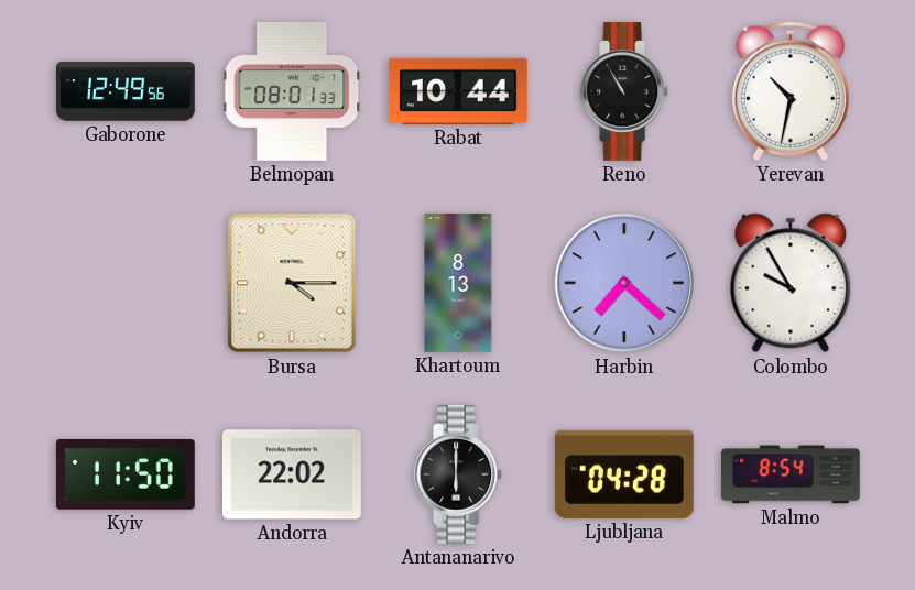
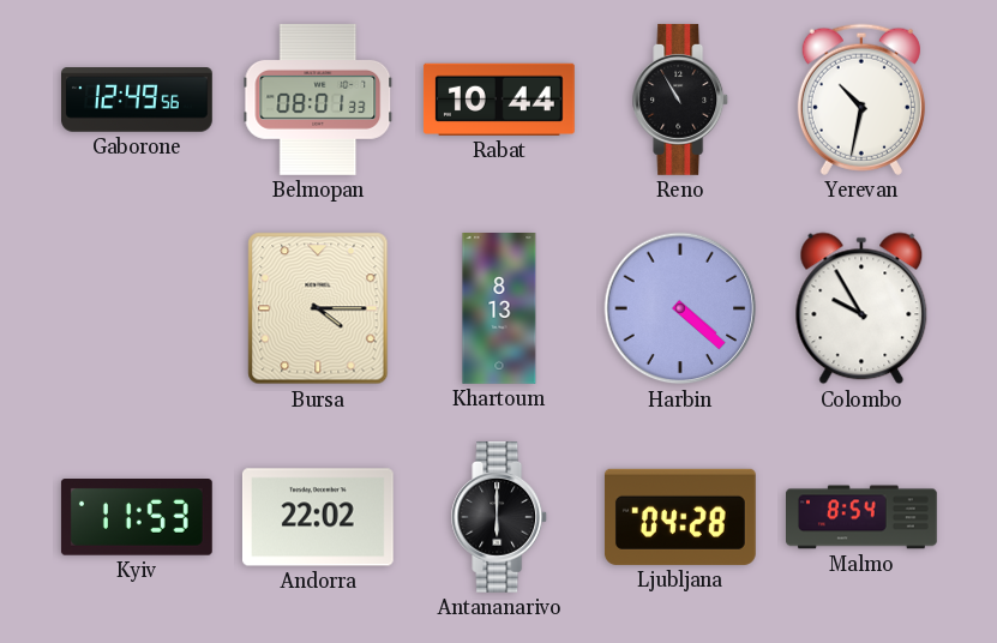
Harbin: 7:22 -> 4:22
Kyiv: 11:50 -> 11:53
